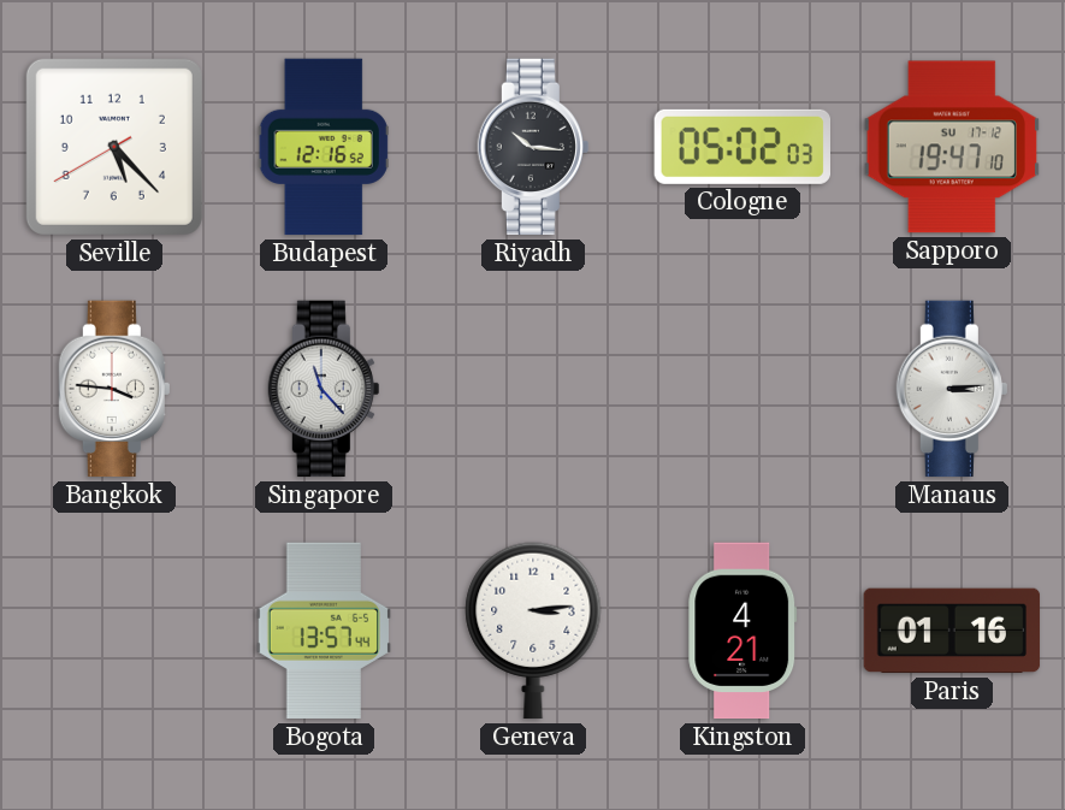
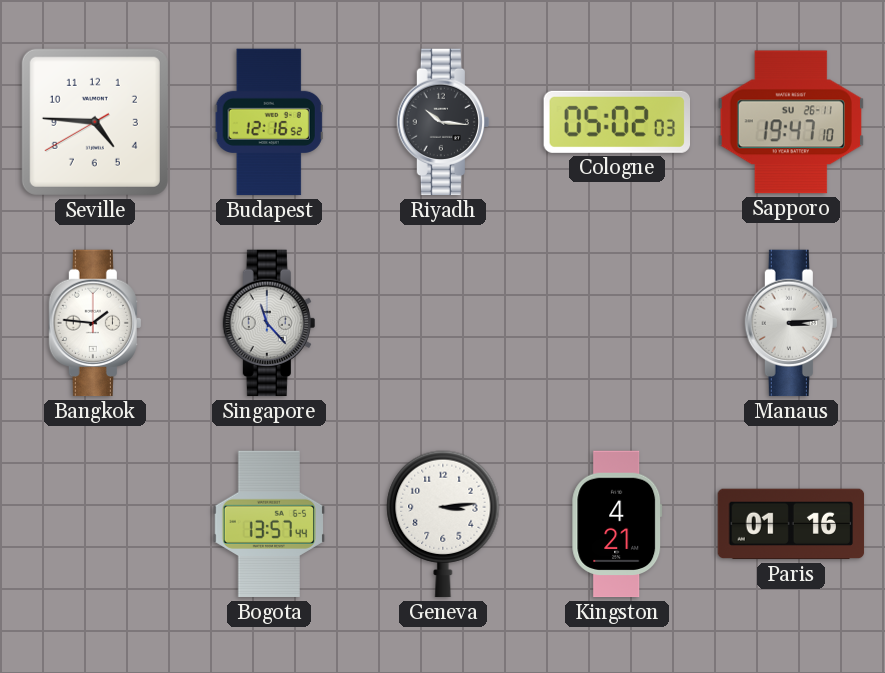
Seville: 5:22 -> 4:45
Sapporo date: SU 17-12 -> SU 26-11
Bangkok: 3:46 -> 1:46
